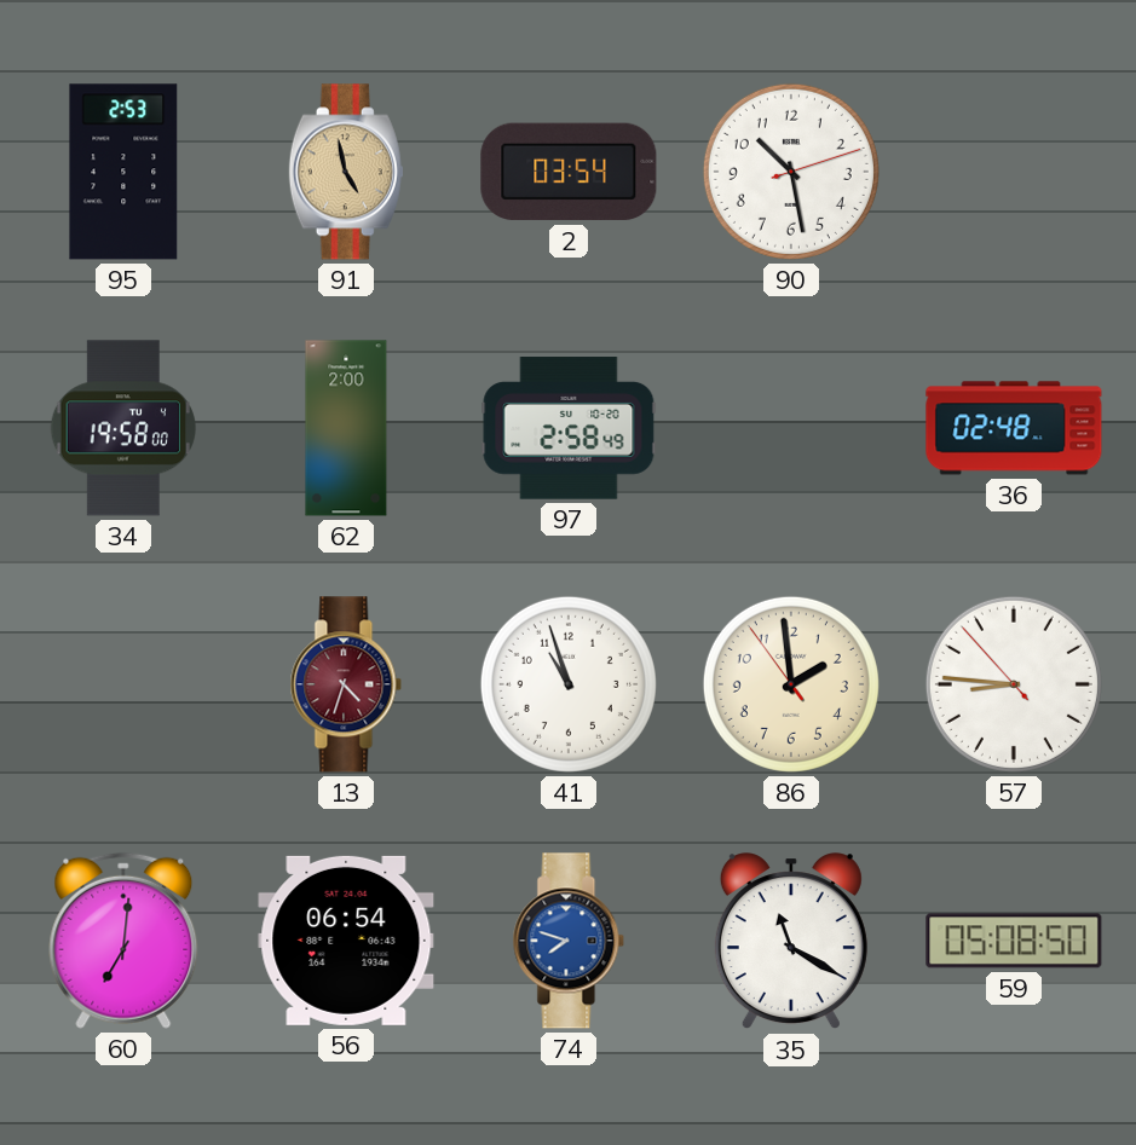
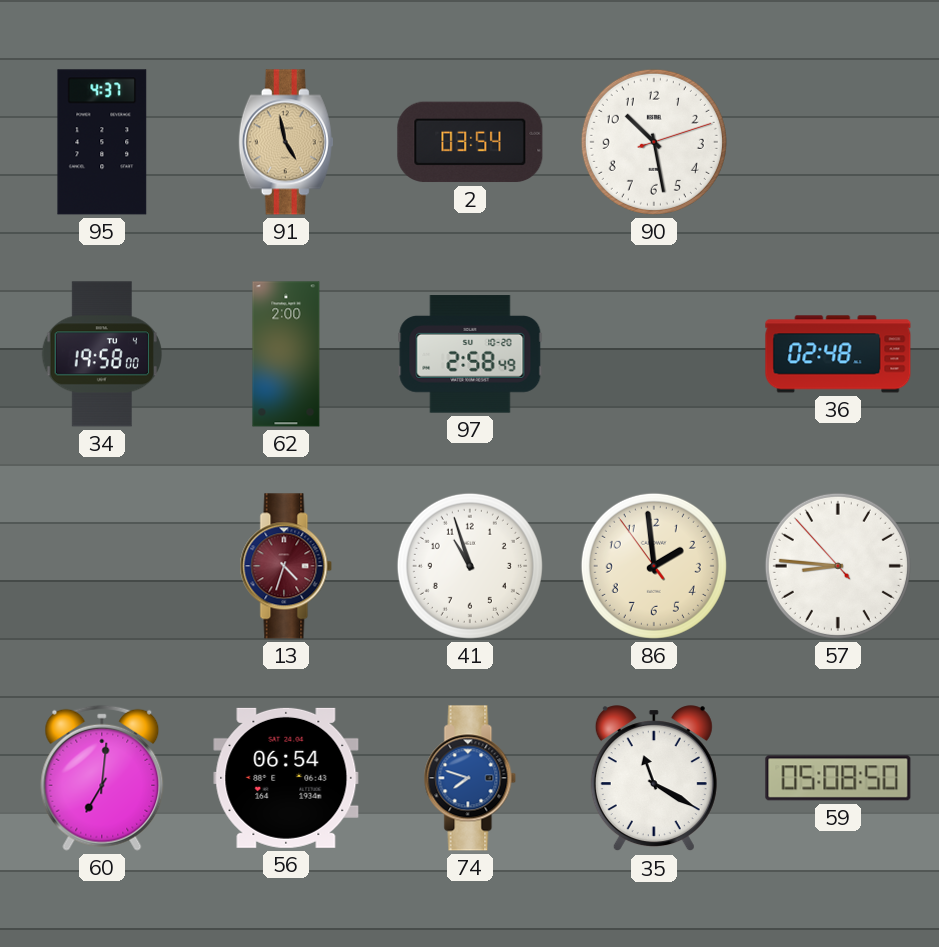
95: 2:53 -> 4:37
